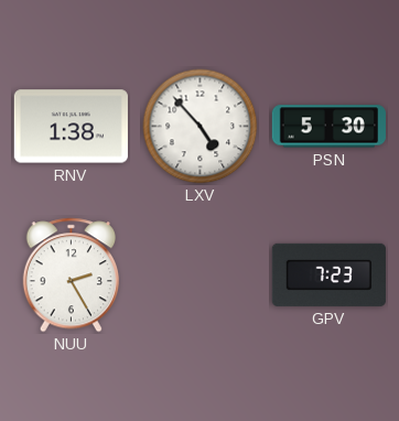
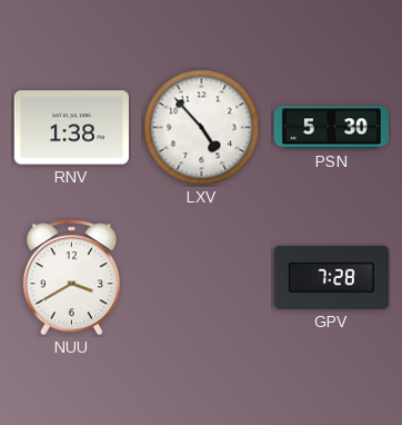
NUU: 2:25 -> 3:40
GPV: 7:23 -> 7:28
